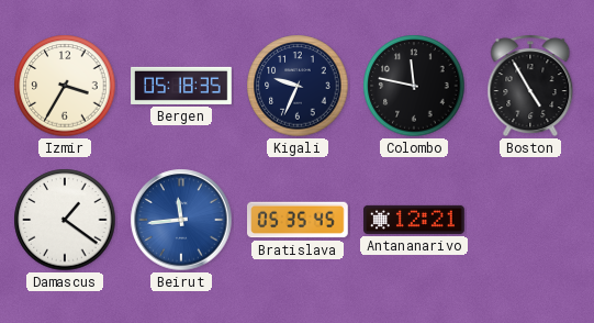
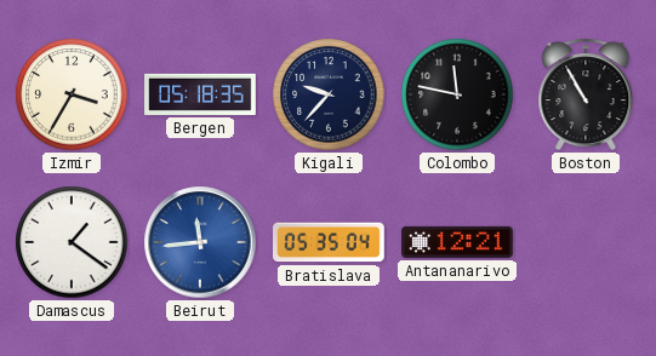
Kigali: 9:34 -> 9:37
Boston: 4:55 -> 10:55
Bratislava: 05:35:45 -> 05:35:04
